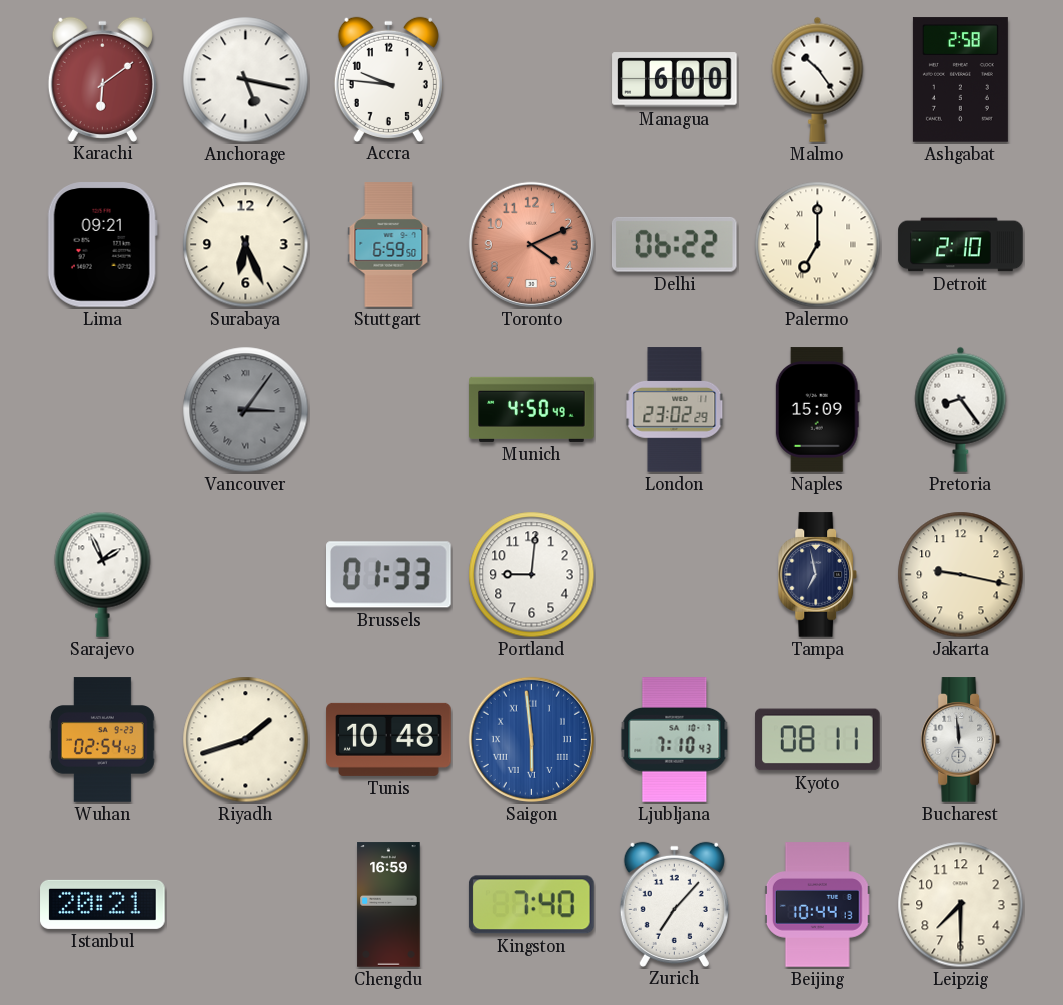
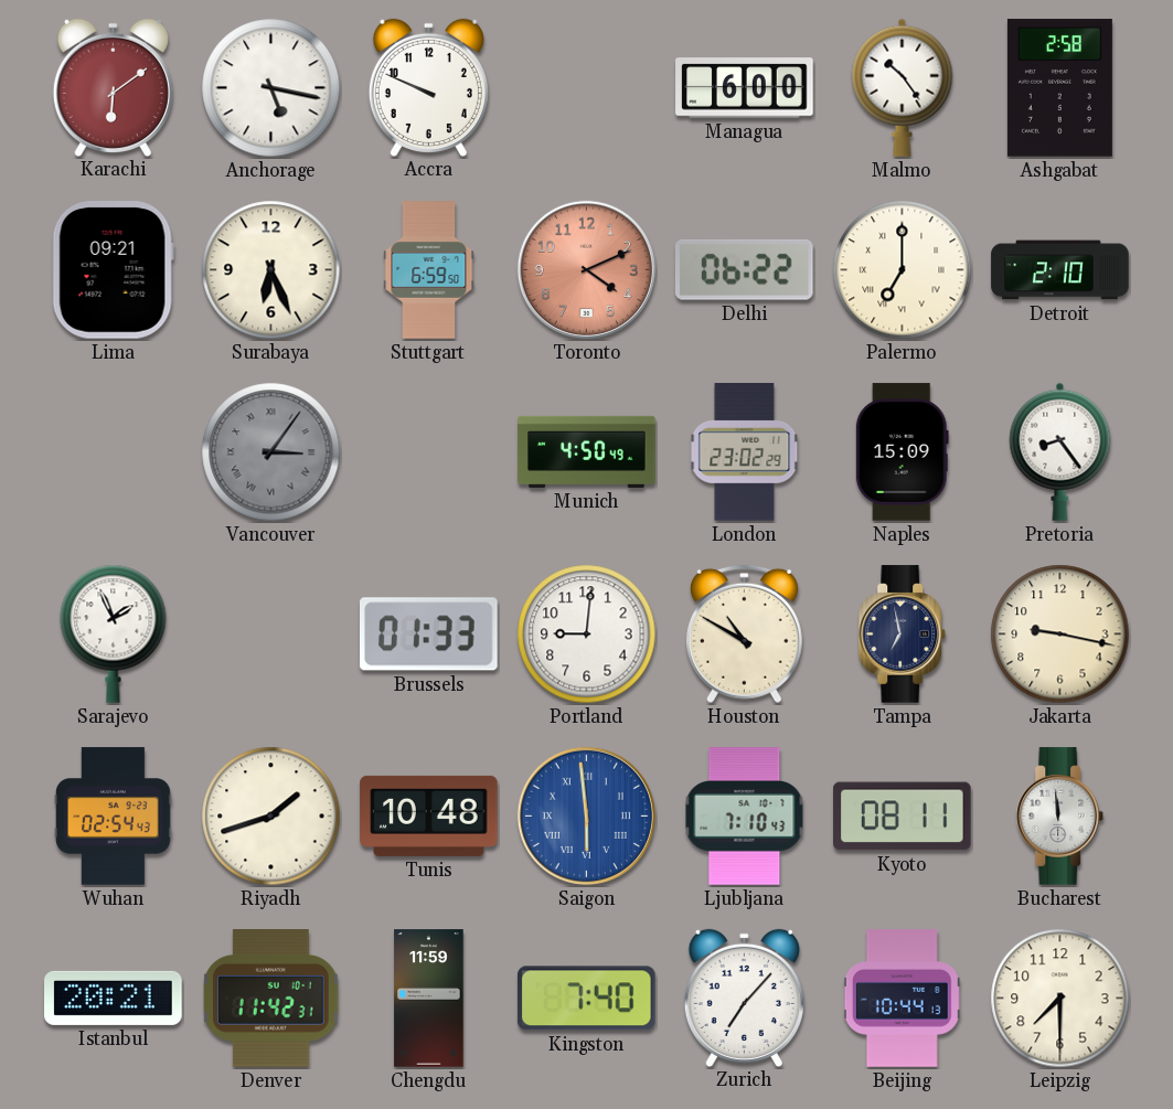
Accra: 9:46 -> 9:49
Houston: none -> 10:50
Denver: none -> 11:42
Chengdu: 16:59 -> 11:59
